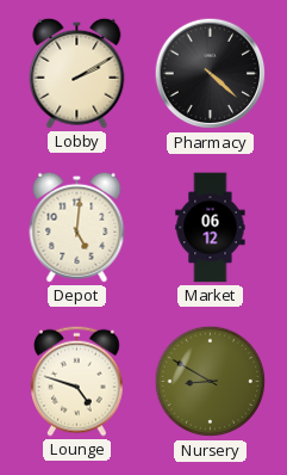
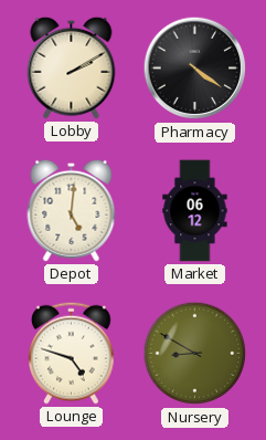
Pharmacy: 4:22 -> 4:21
